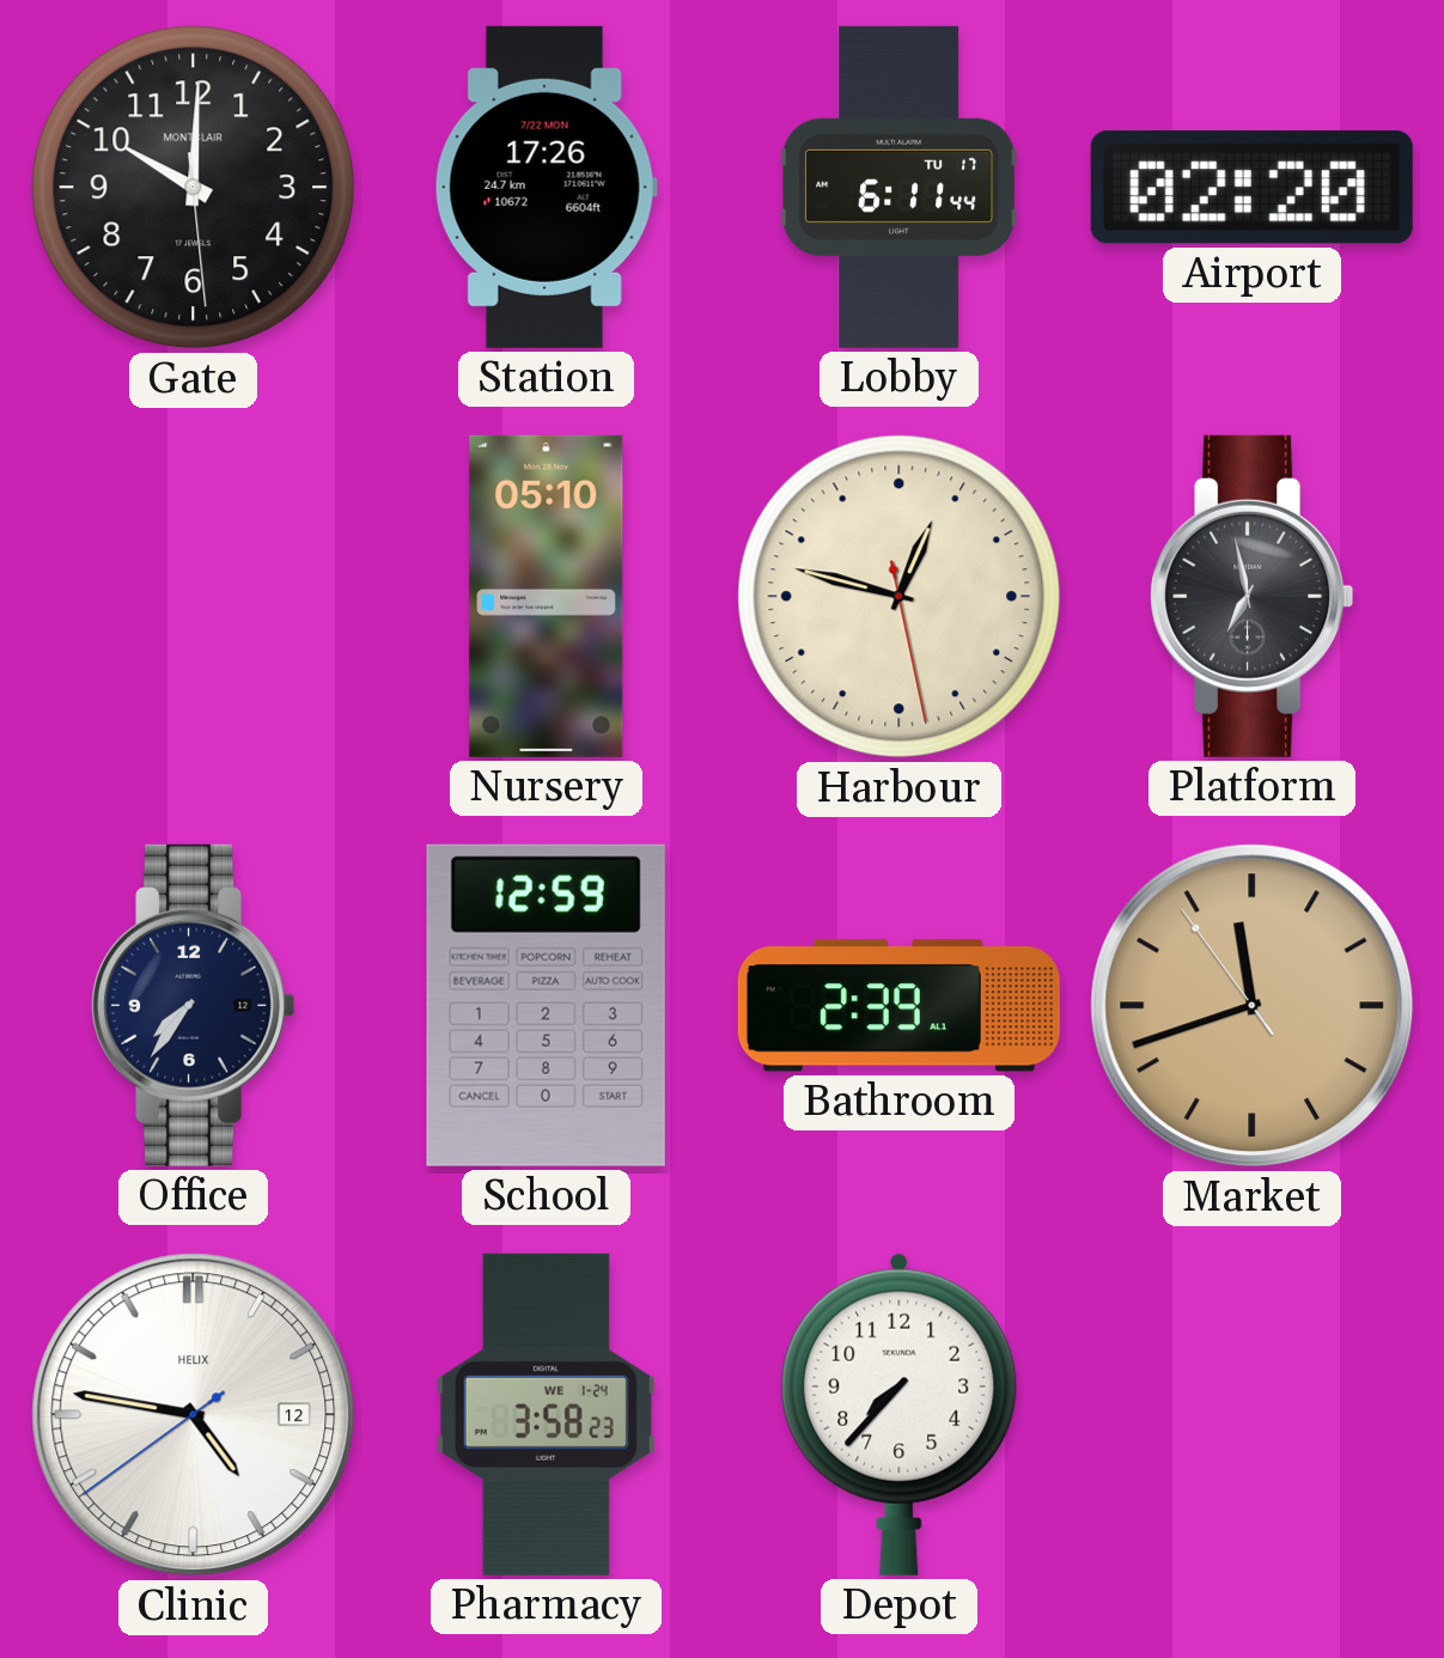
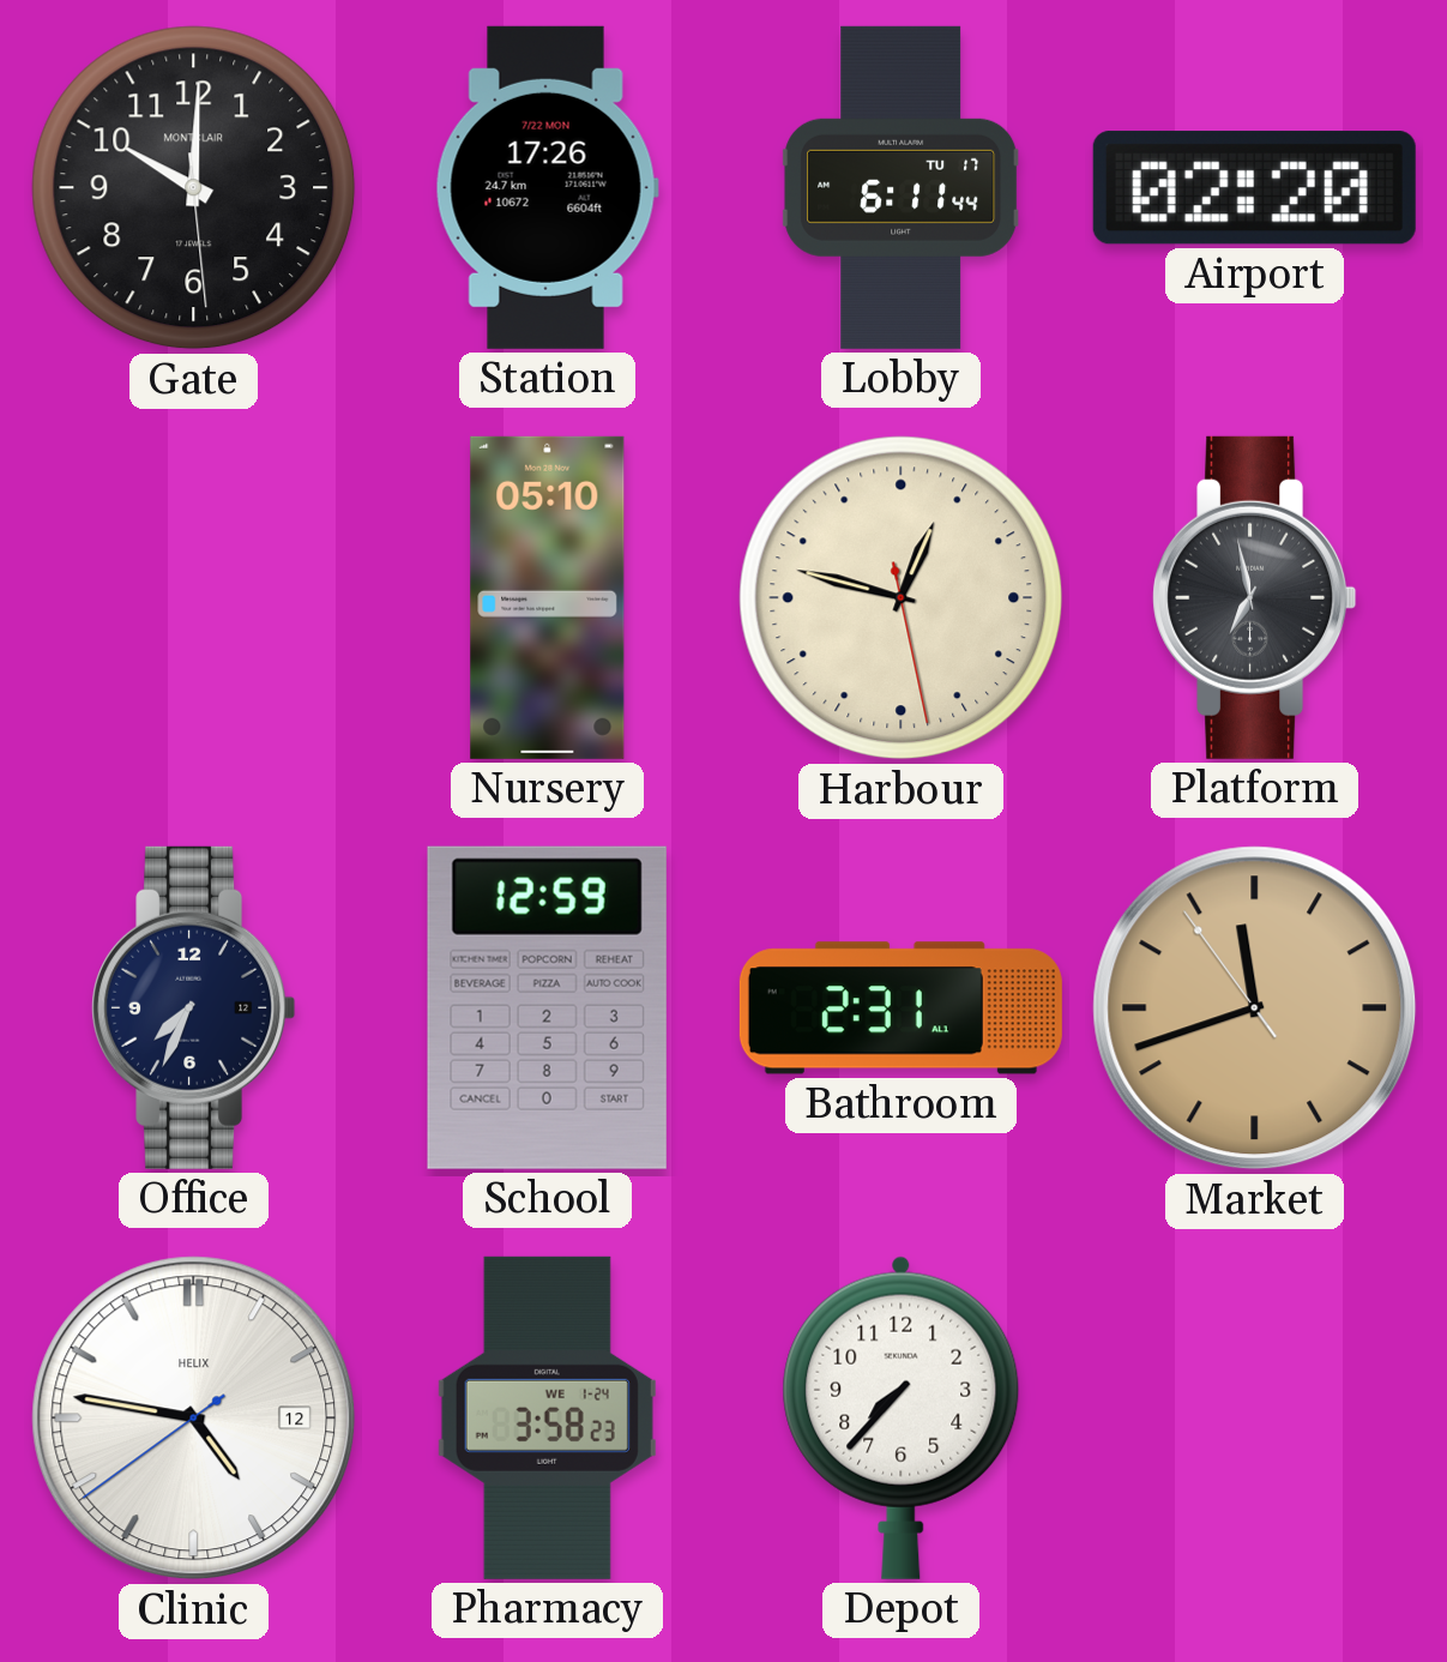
Office: 7:36 -> 7:34
Bathroom: 2:39 -> 2:31
